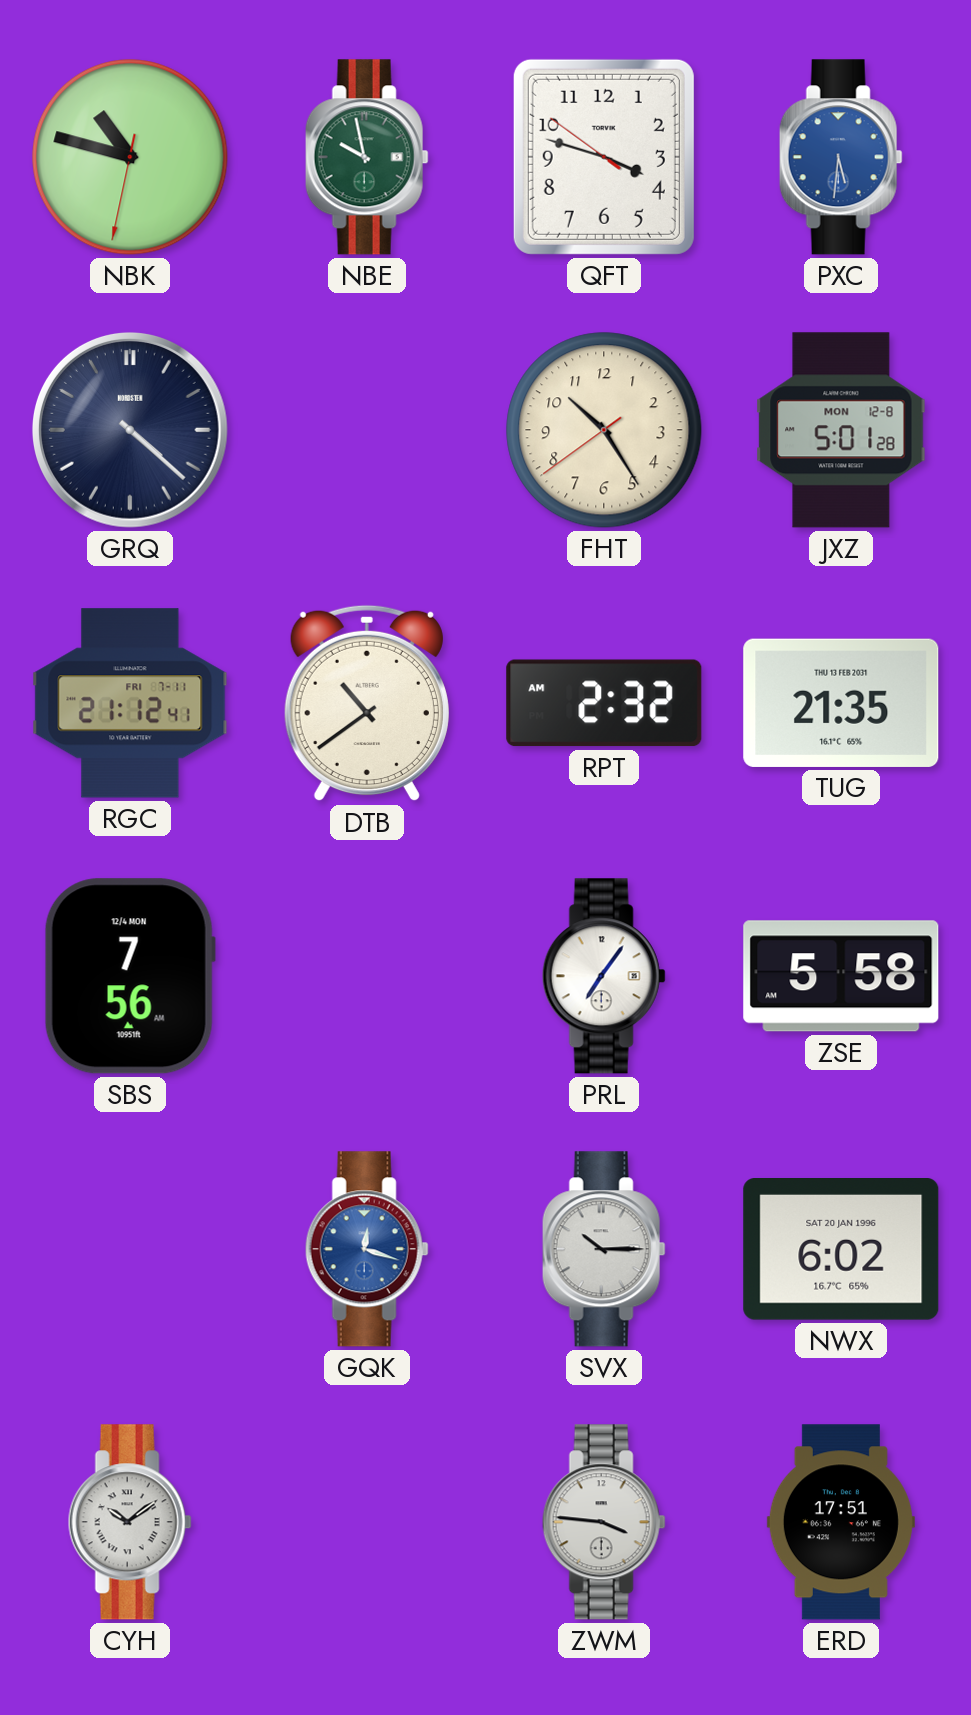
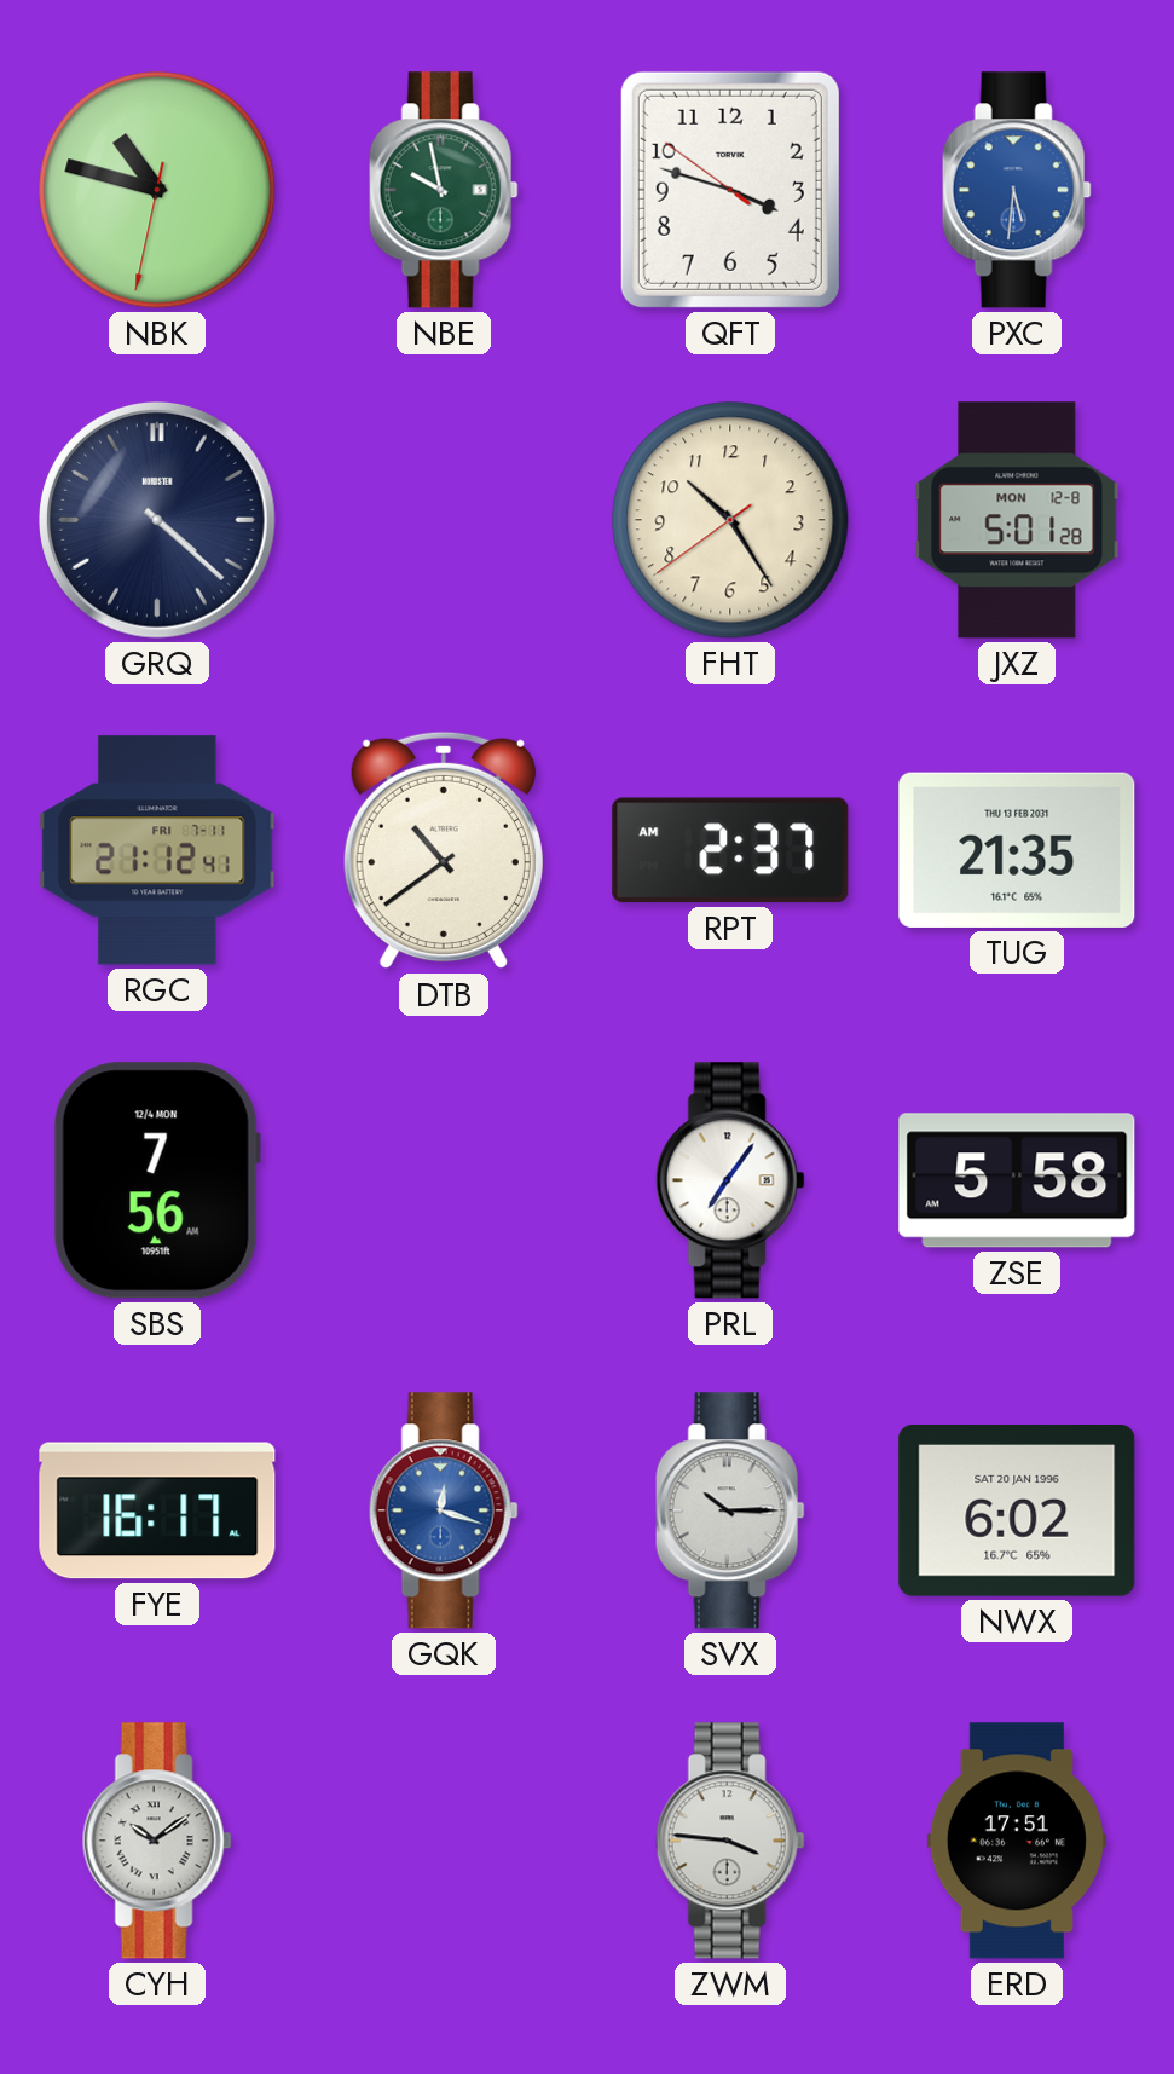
RPT: 2:32 -> 2:37
FYE: none -> 16:17
